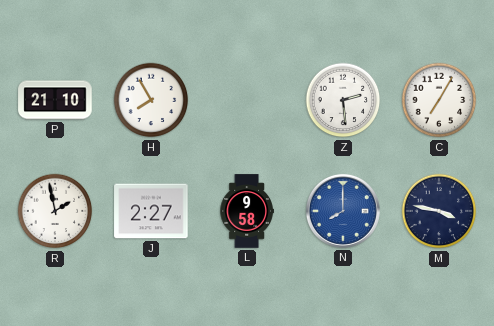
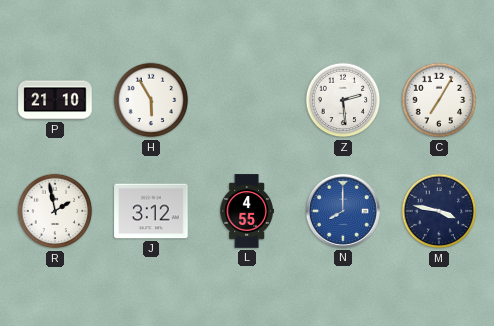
H: 7:55 -> 5:55
J: 2:27 -> 3:12
L: 9:58 -> 4:55
